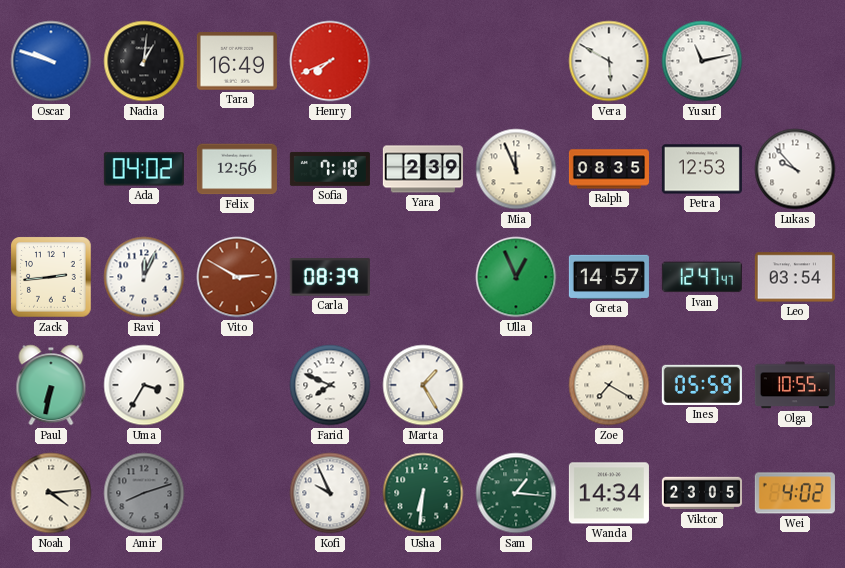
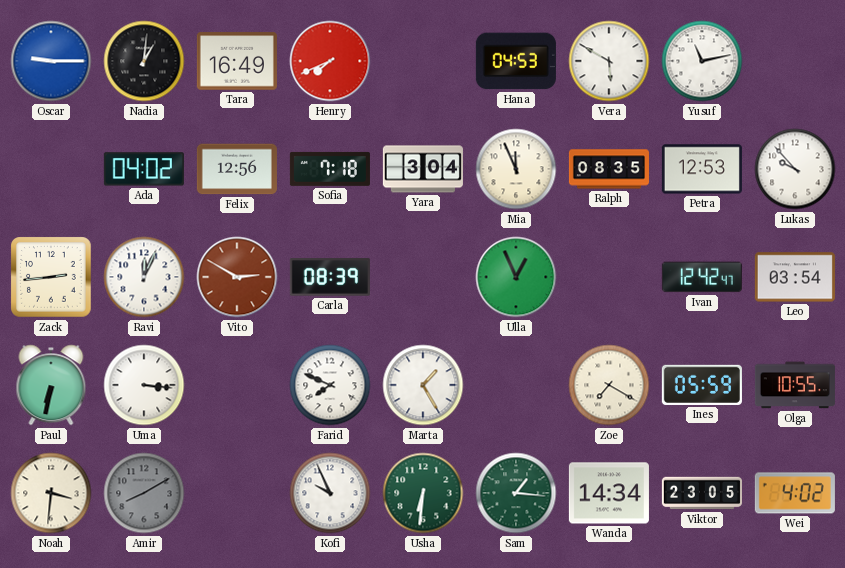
Oscar: 9:48 -> 9:15
Hana: none -> 04:53
Yara: 2:39 -> 3:04
Greta: 14:57 -> none
Ivan: 12:47 -> 12:42
Uma: 3:35 -> 3:16
Noah: 4:14 -> 3:31
Amir: 8:12 -> 8:10
